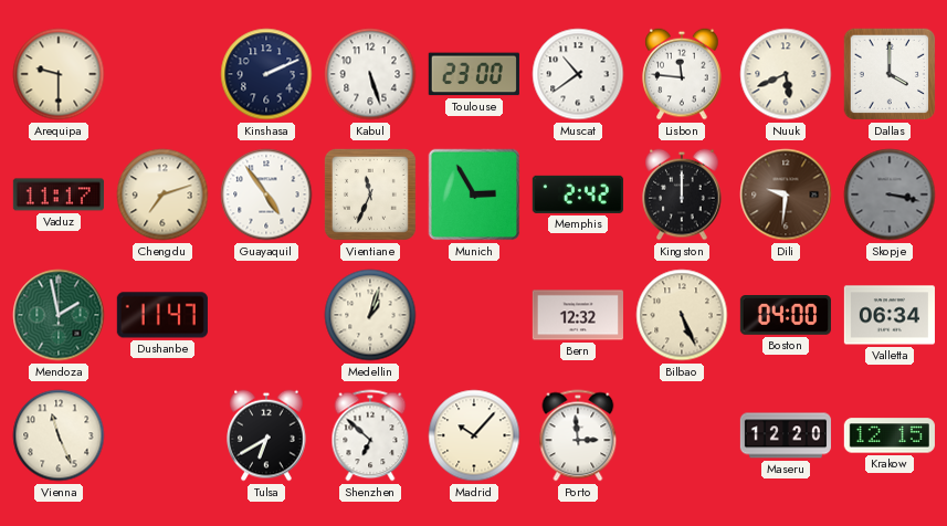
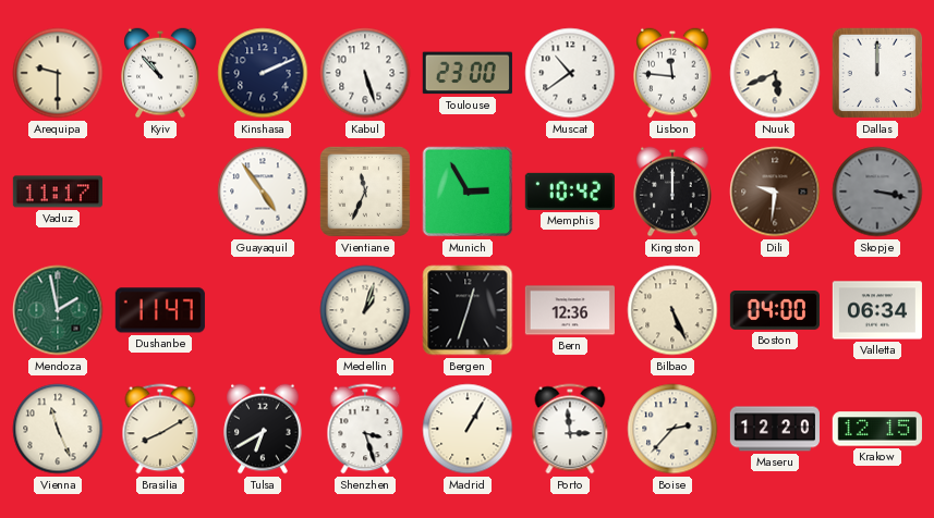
Kyiv: none -> 10:53
Dallas: 4:00 -> 12:00
Chengdu: 7:12 -> none
Memphis: 2:42 -> 10:42
Bergen: none -> 12:33
Bern: 12:32 -> 12:36
Brasilia: none -> 8:10
Shenzhen: 6:52 -> 3:27
Madrid: 10:07 -> 1:05
Boise: none -> 2:37
